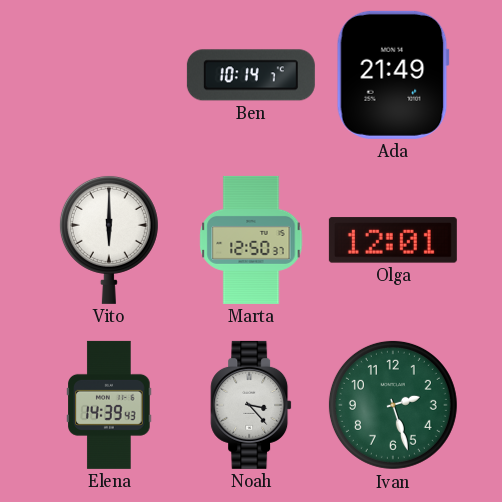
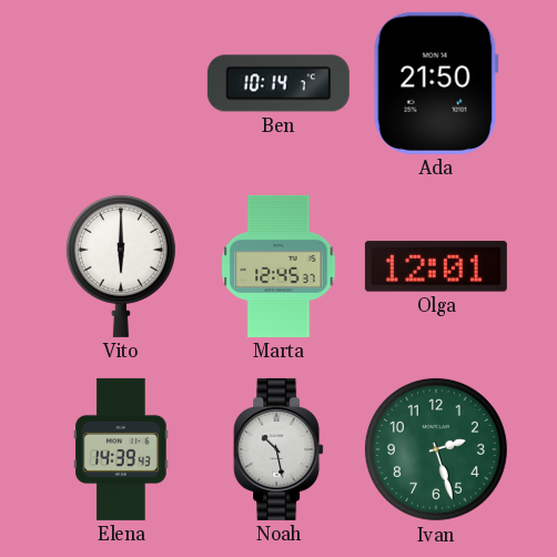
Ada: 21:49 -> 21:50
Marta: 12:50 -> 12:45
Noah: 3:23 -> 10:28
